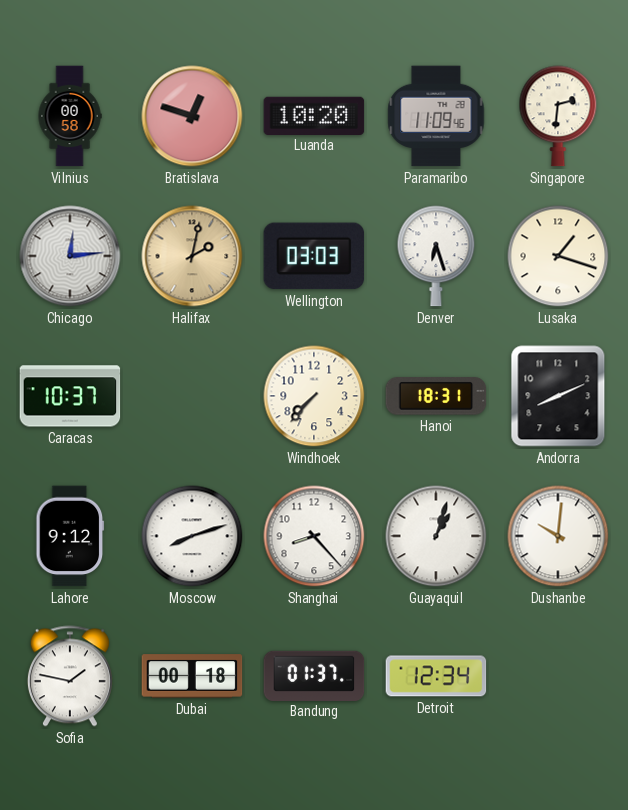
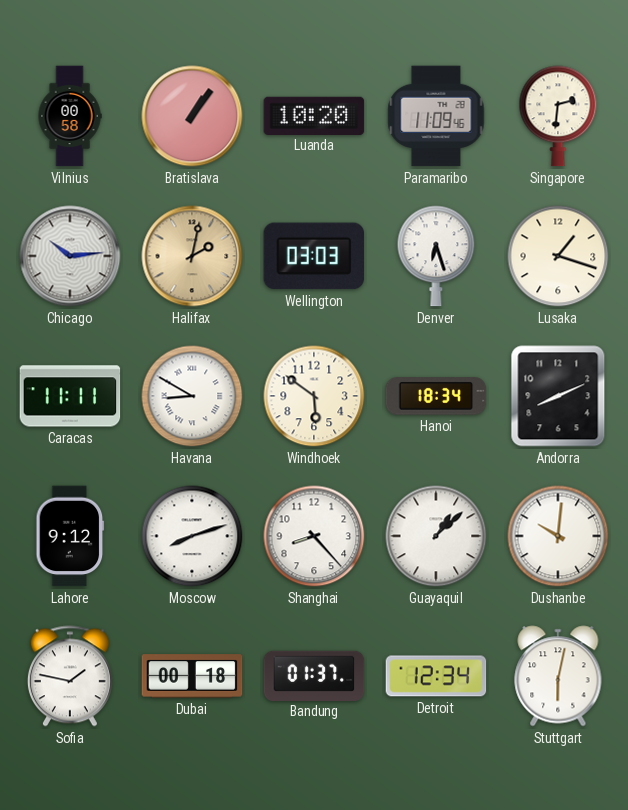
Bratislava: 12:48 -> 1:06
Chicago: 12:14 -> 10:14
Caracas: 10:37 -> 11:11
Havana: none -> 8:50
Windhoek: 7:37 -> 5:51
Hanoi: 18:31 -> 18:34
Guayaquil: 1:03 -> 1:08
Stuttgart: none -> 6:02
